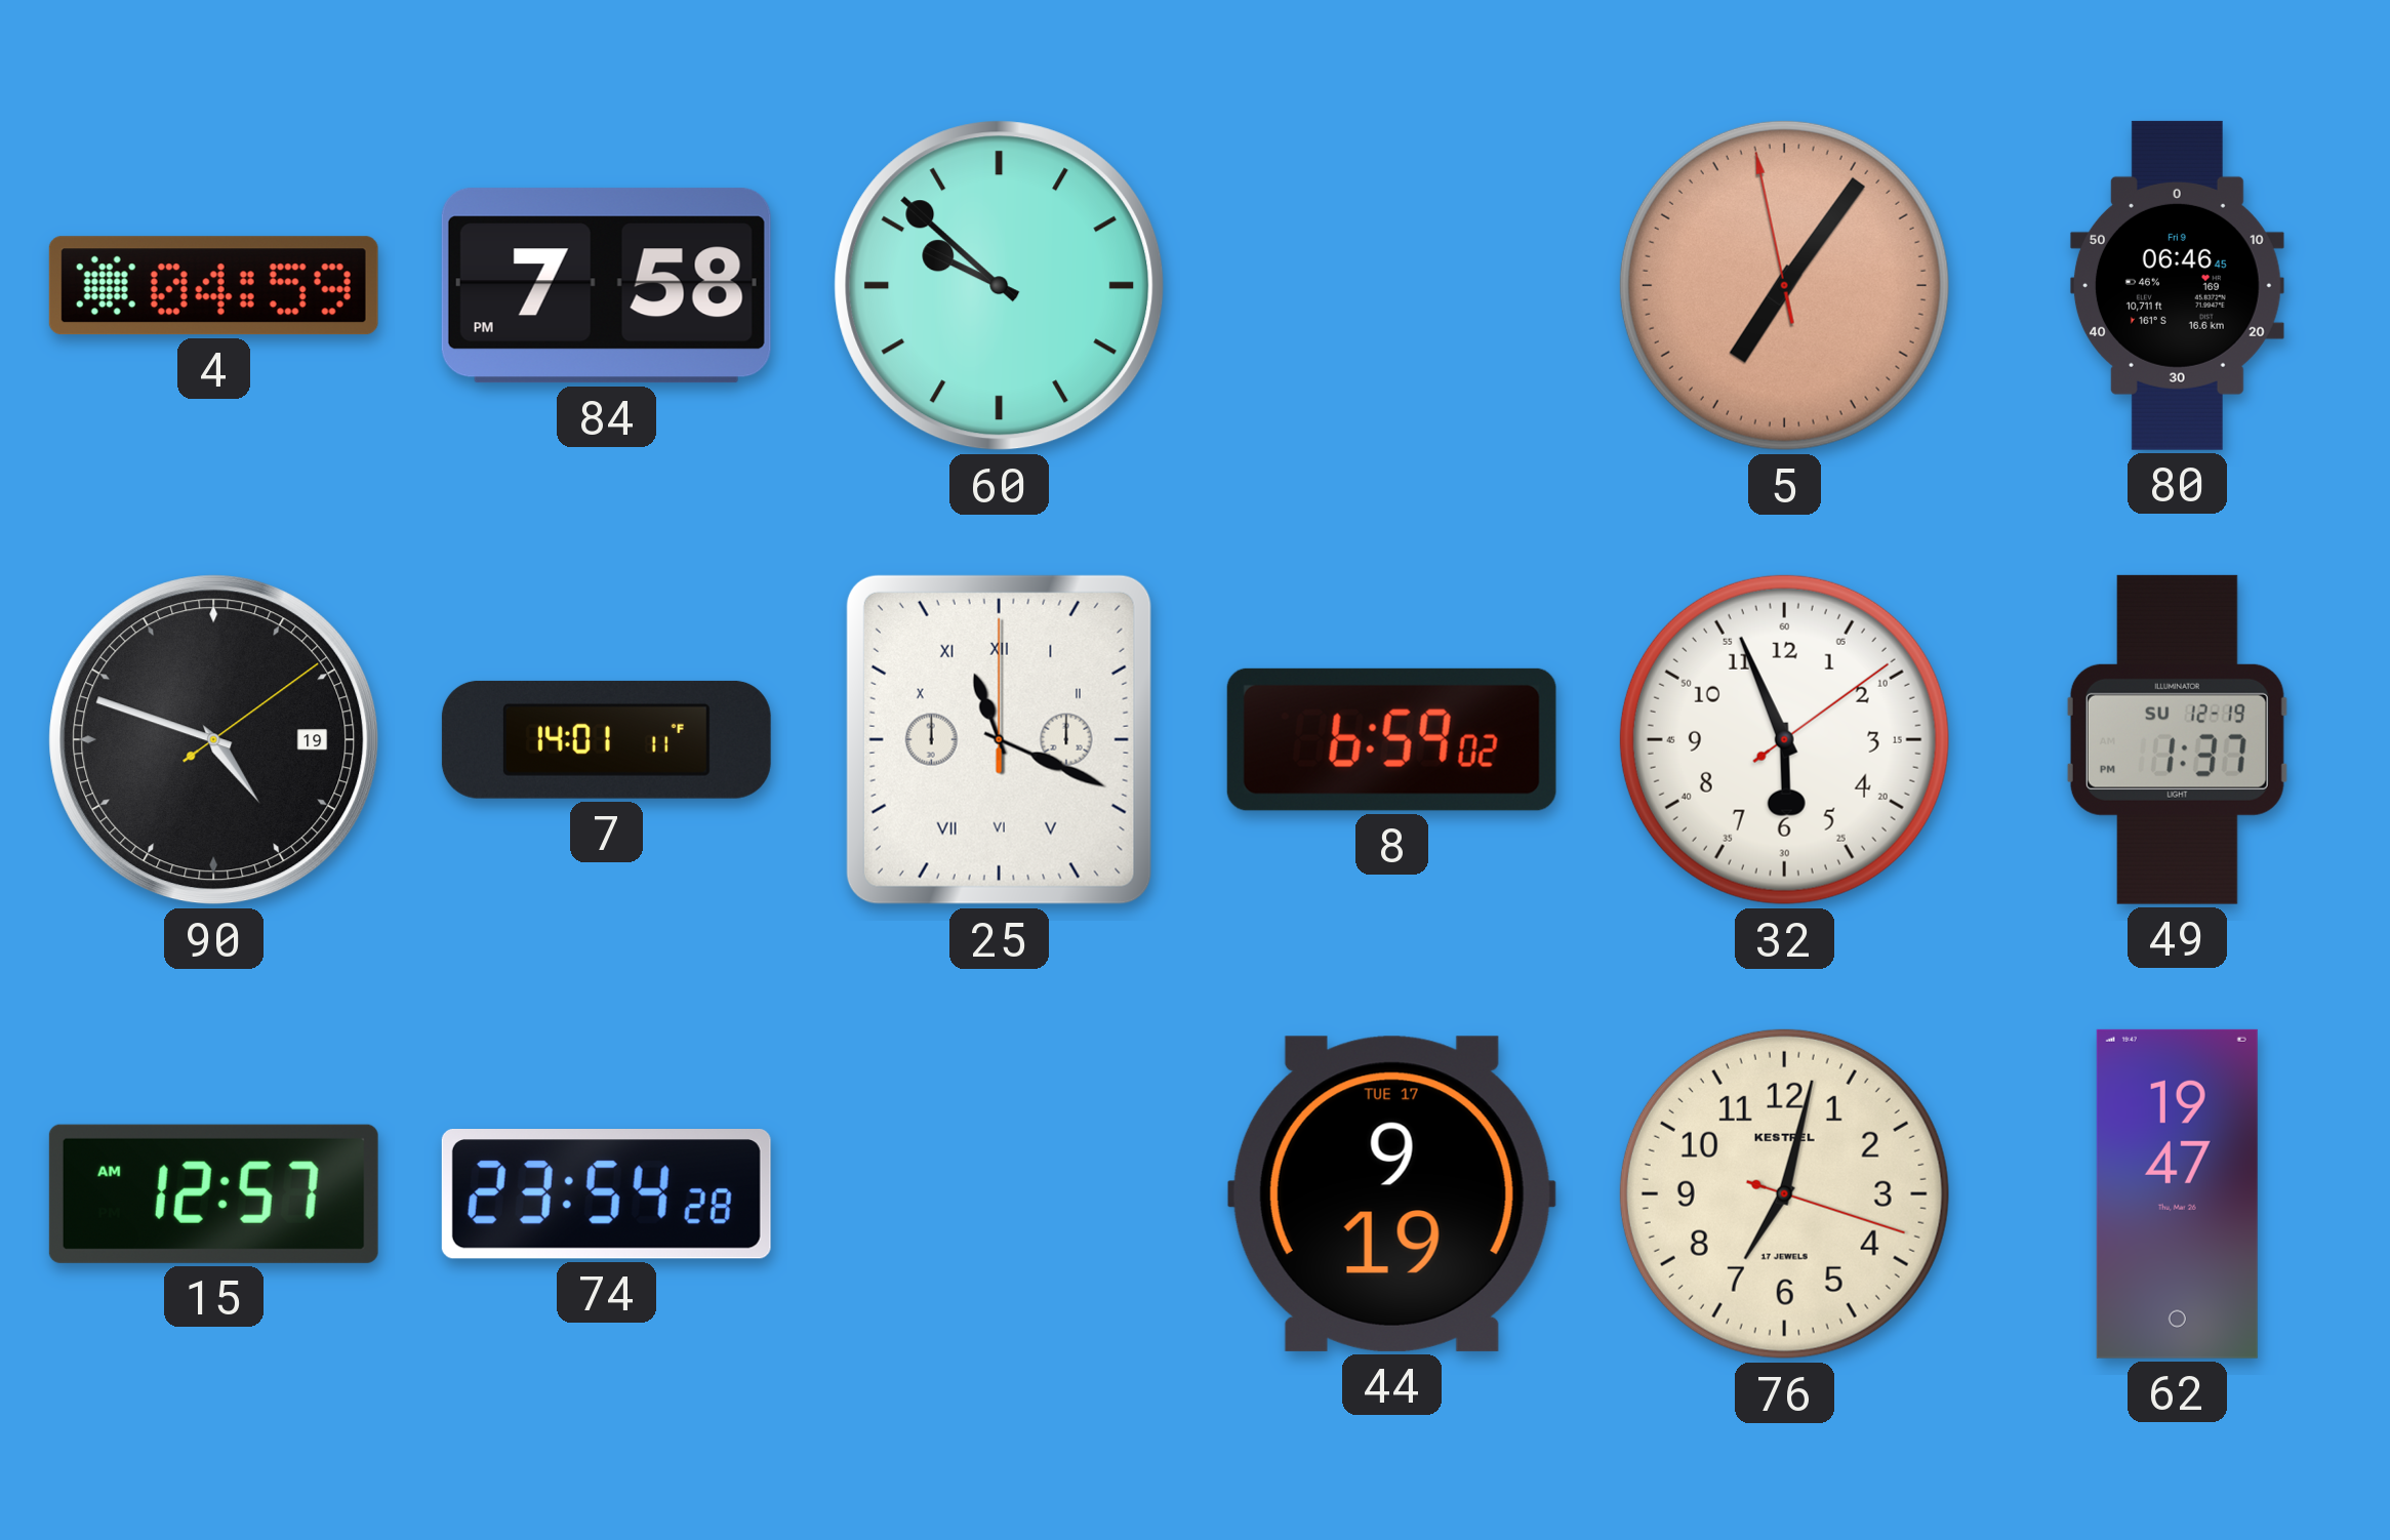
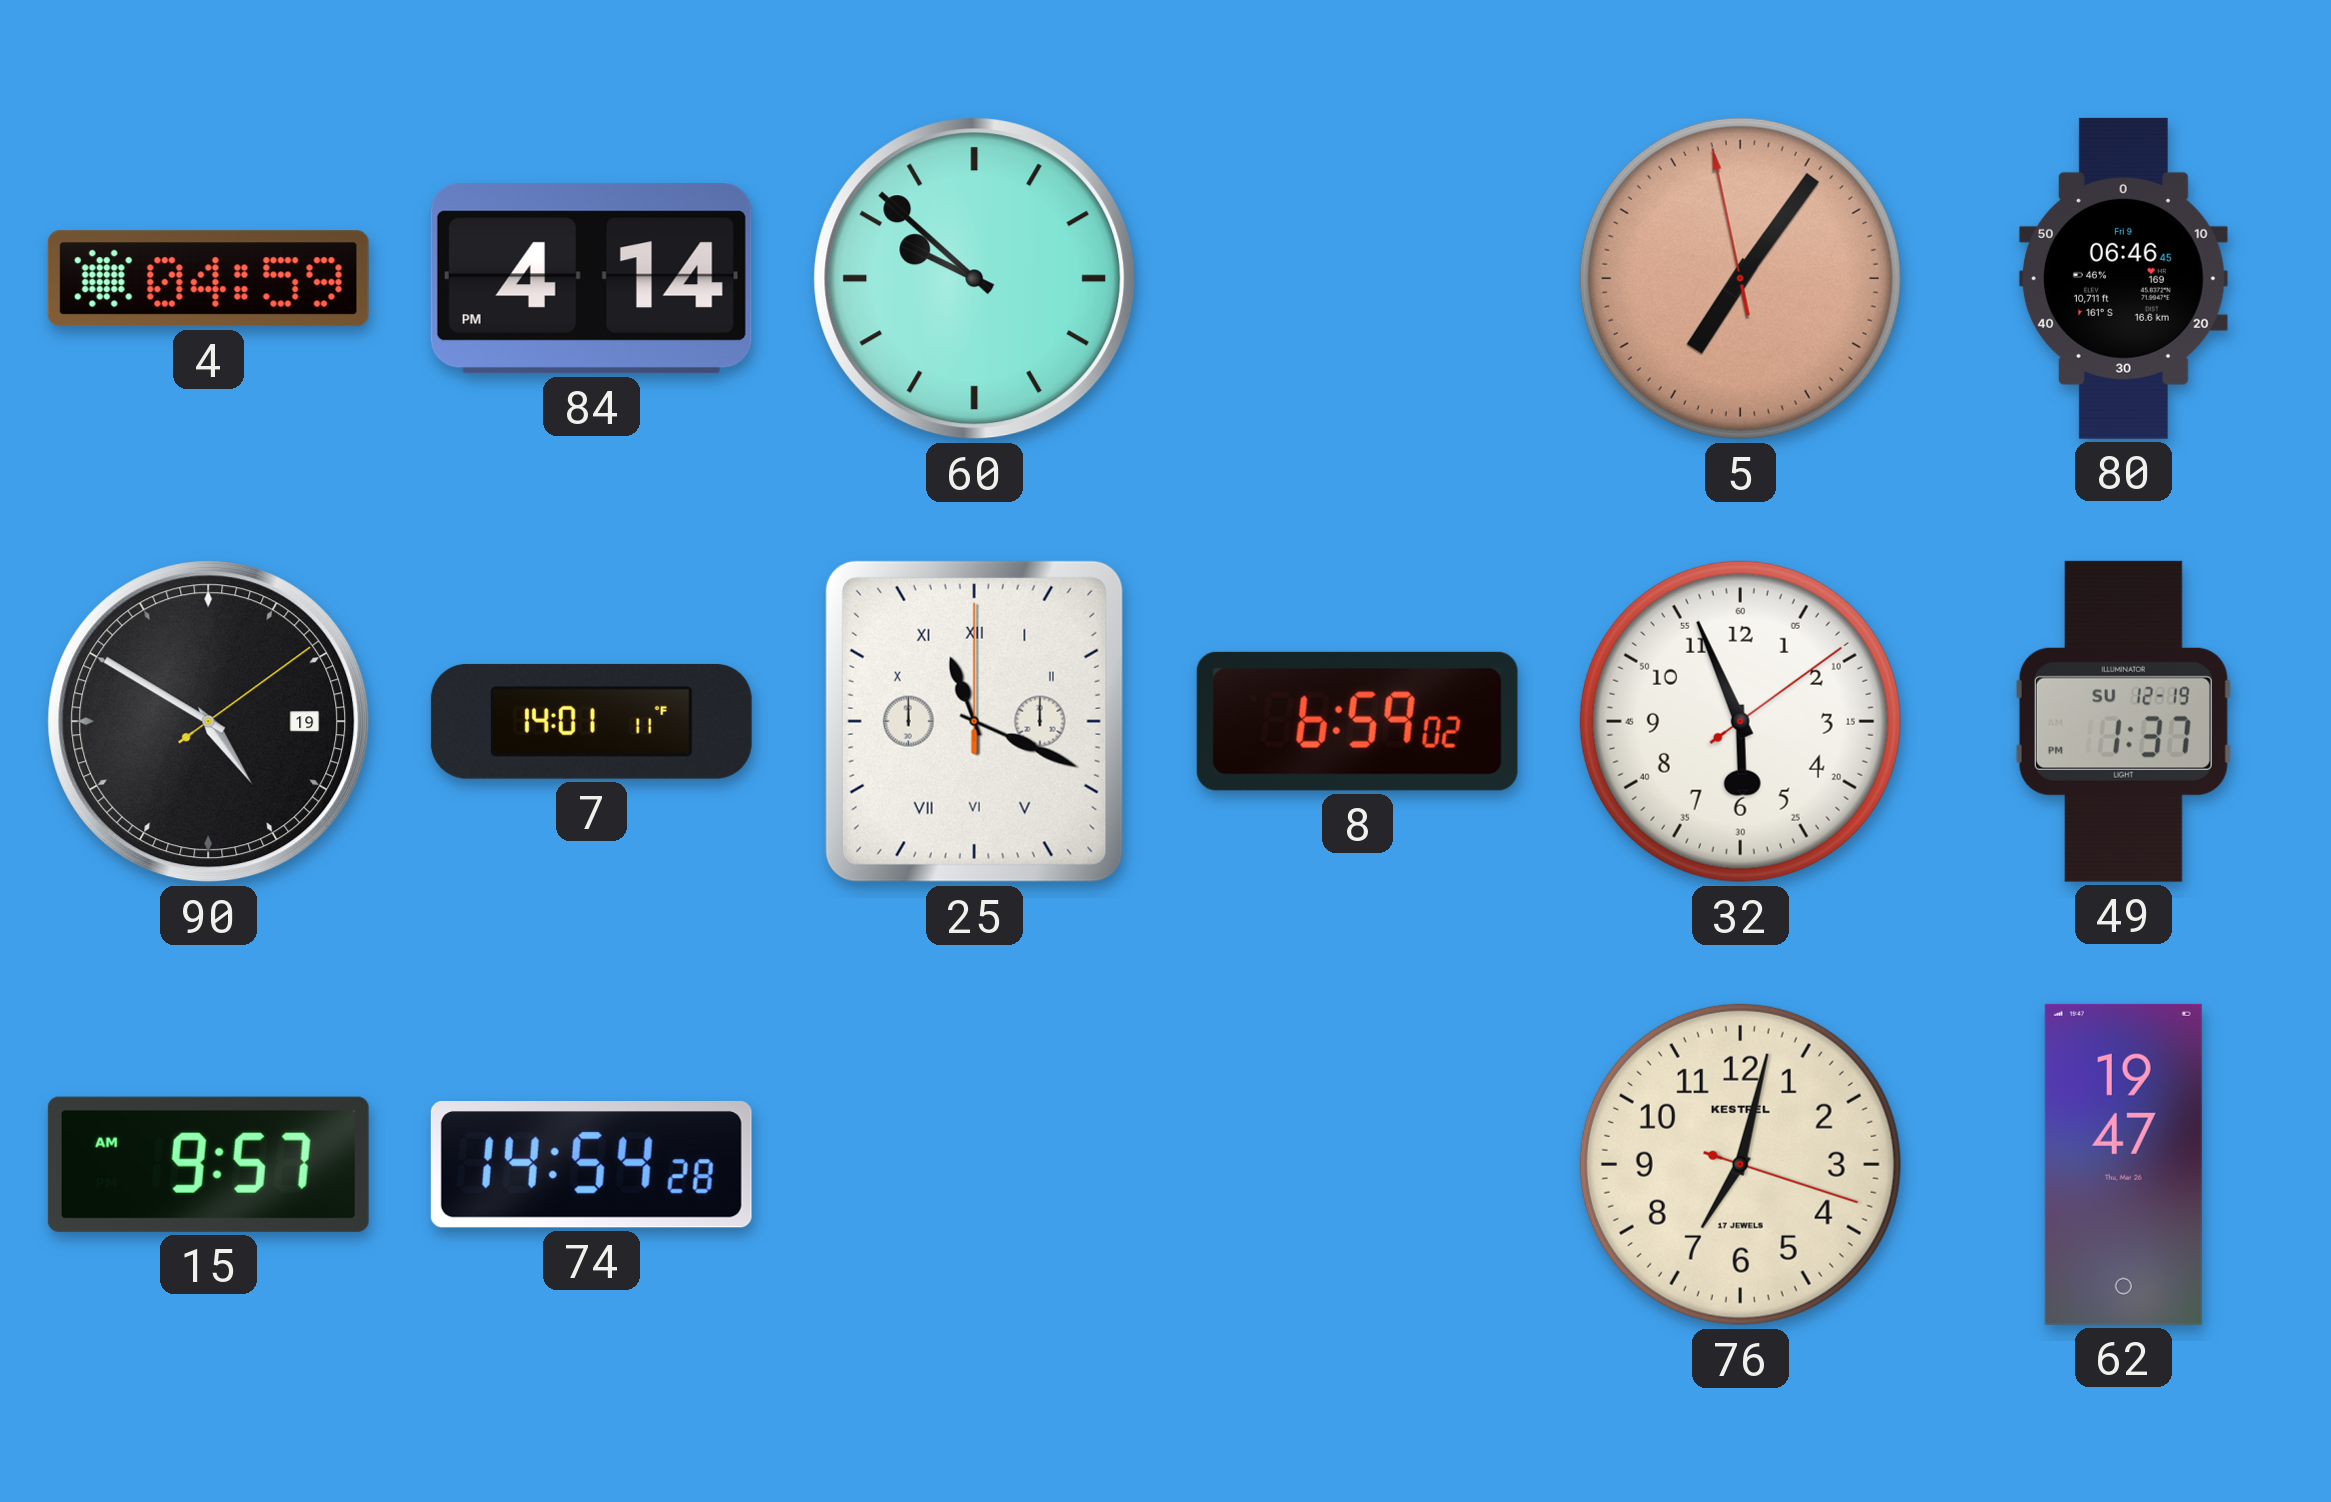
84: 7:58 -> 4:14
90: 4:48 -> 4:50
15: 12:57 -> 9:57
74: 23:54 -> 14:54
44: 9:19 -> none
